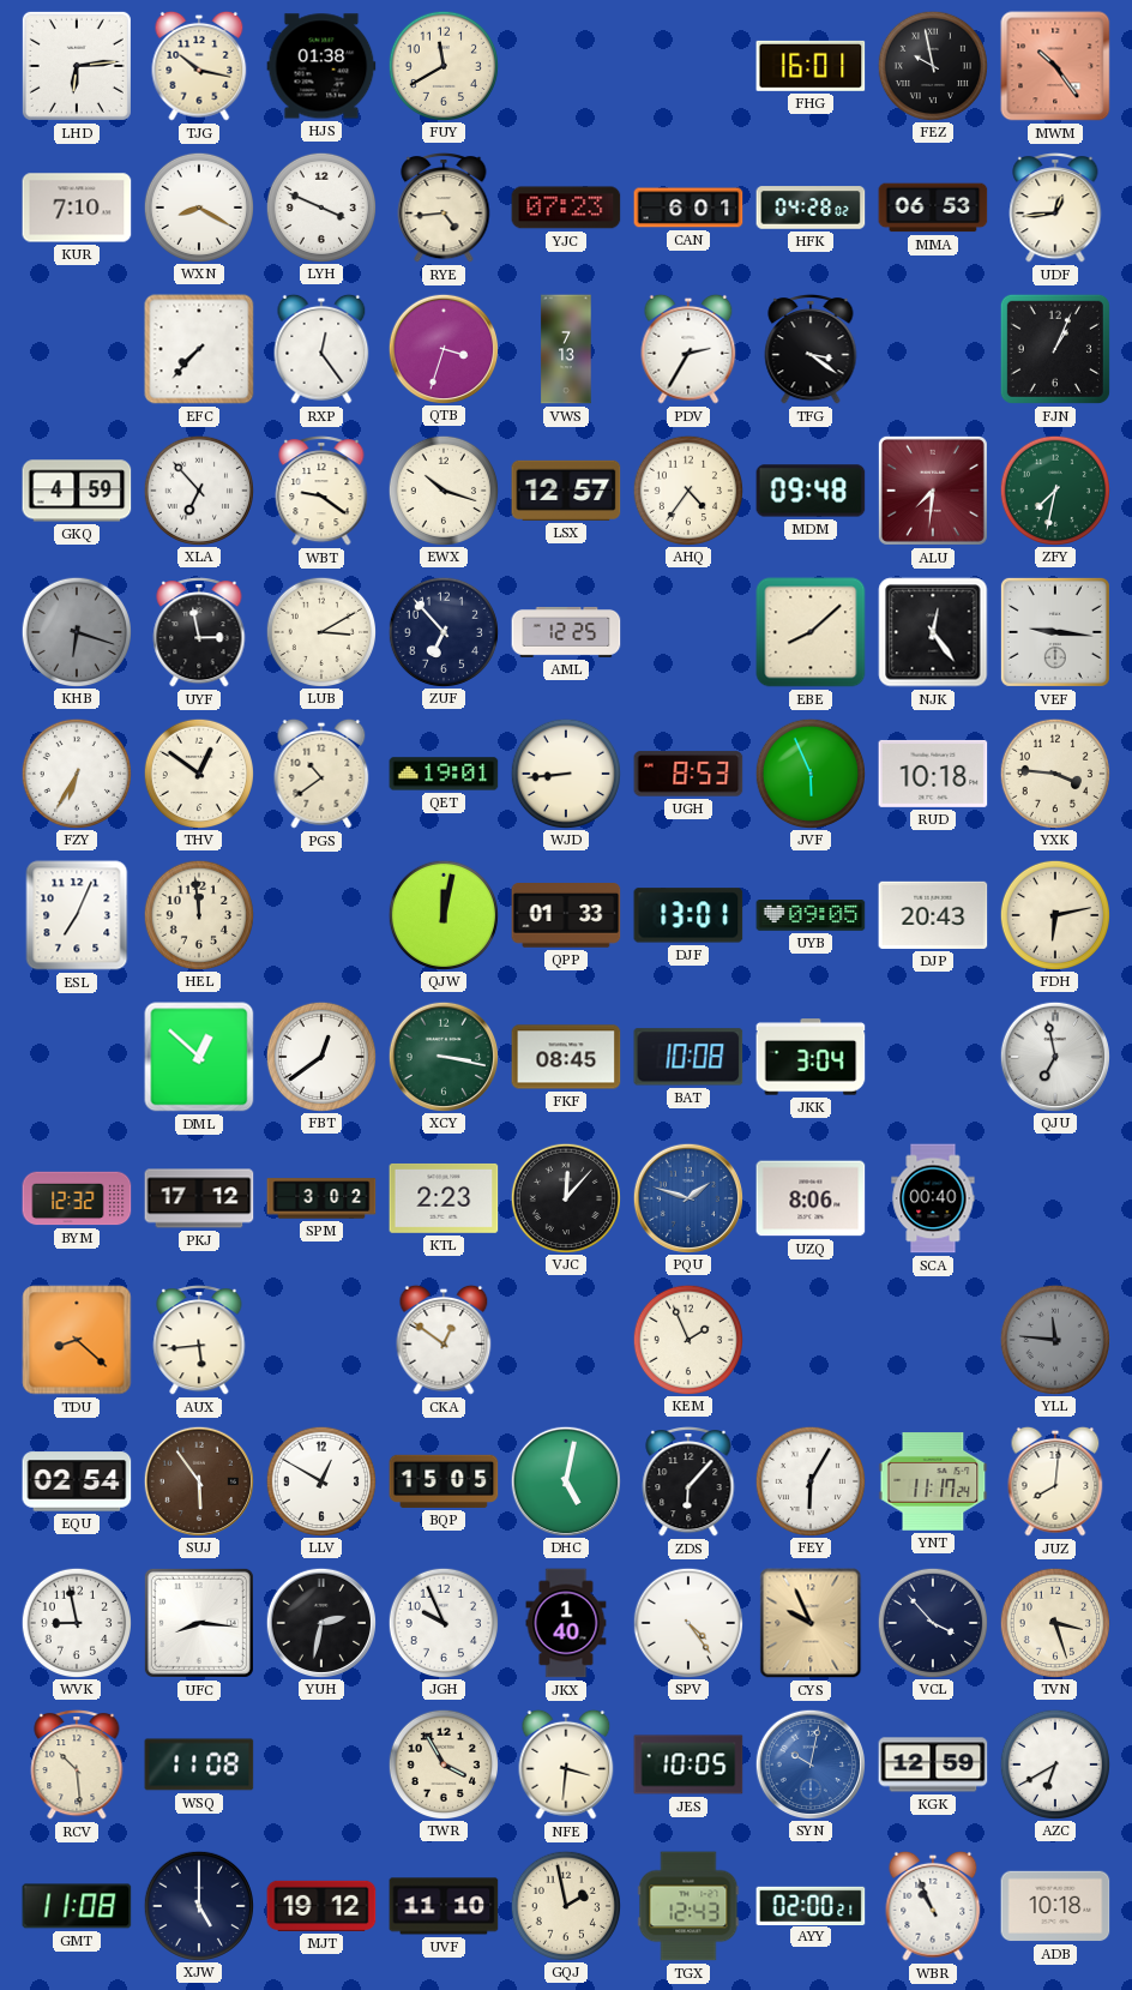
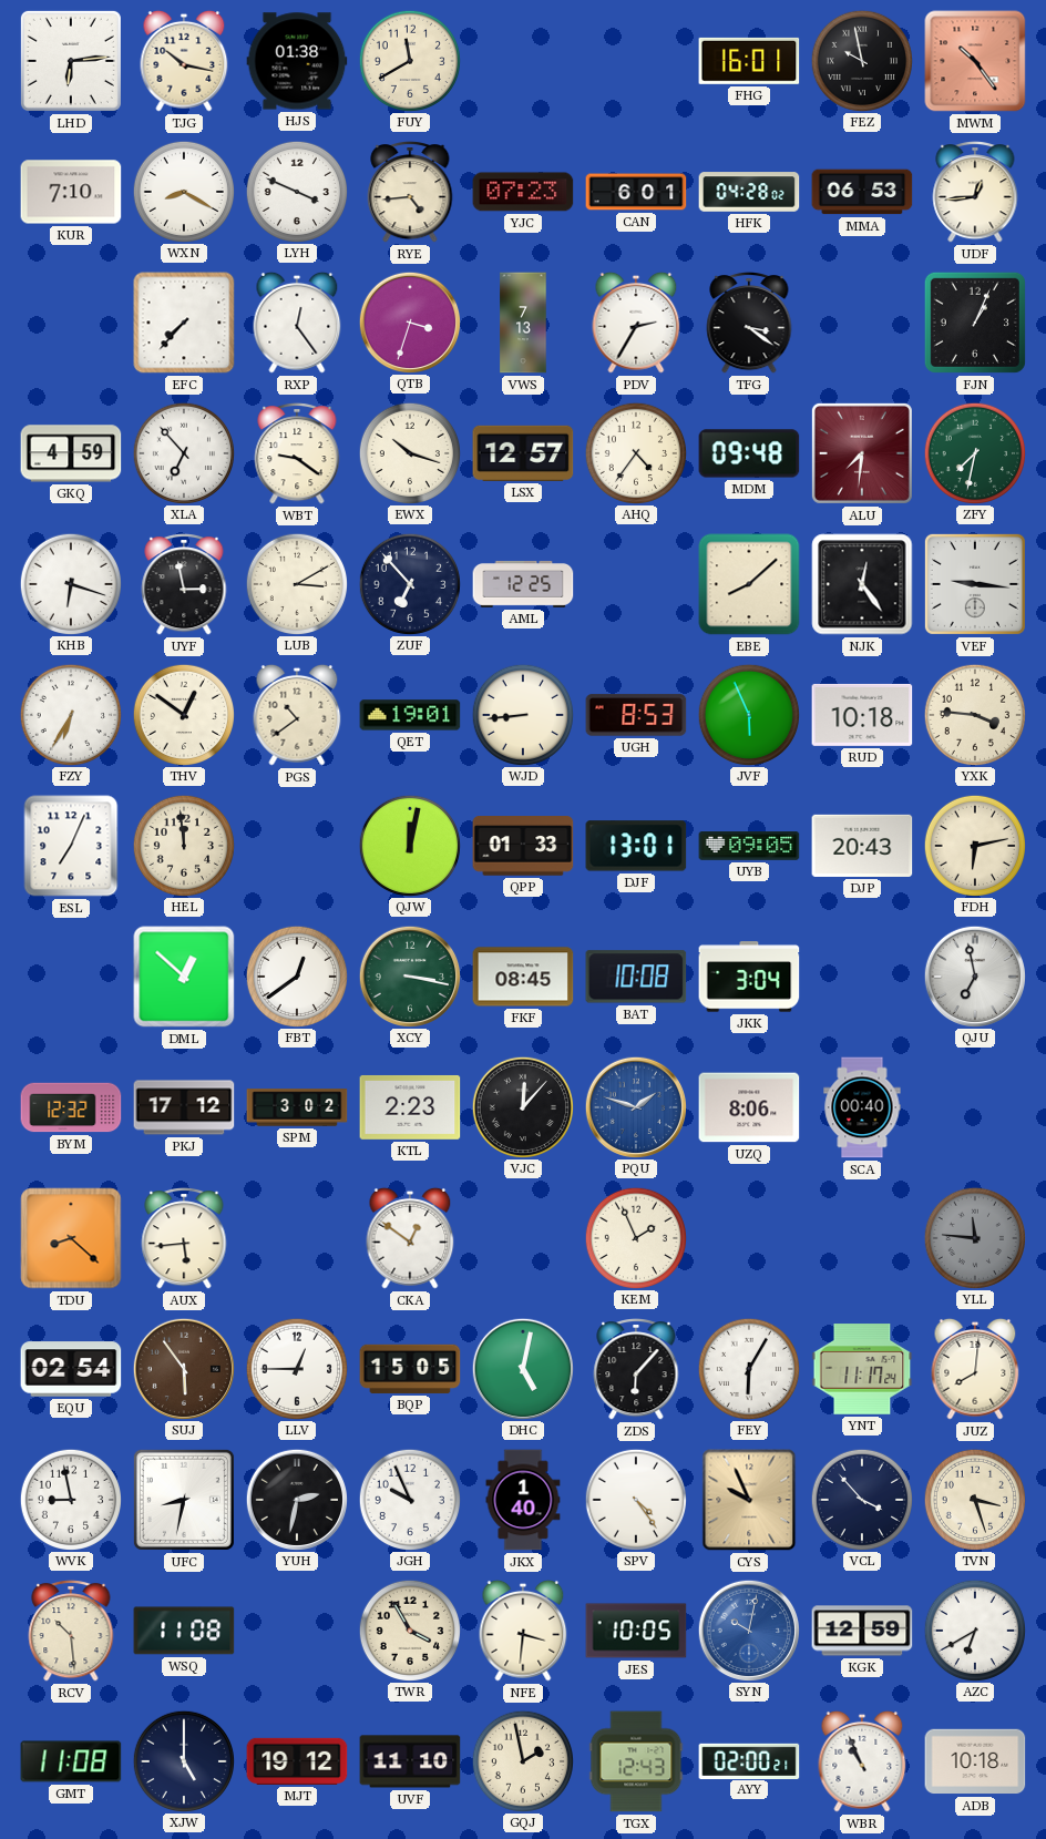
KHB dial: grey -> white
LLV: 12:50 -> 12:45
UFC: 8:16 -> 8:32
